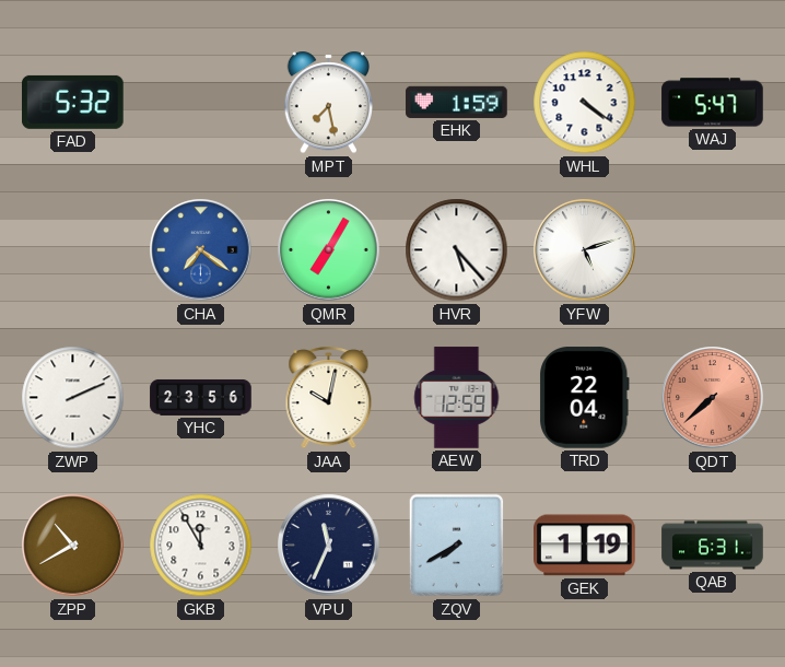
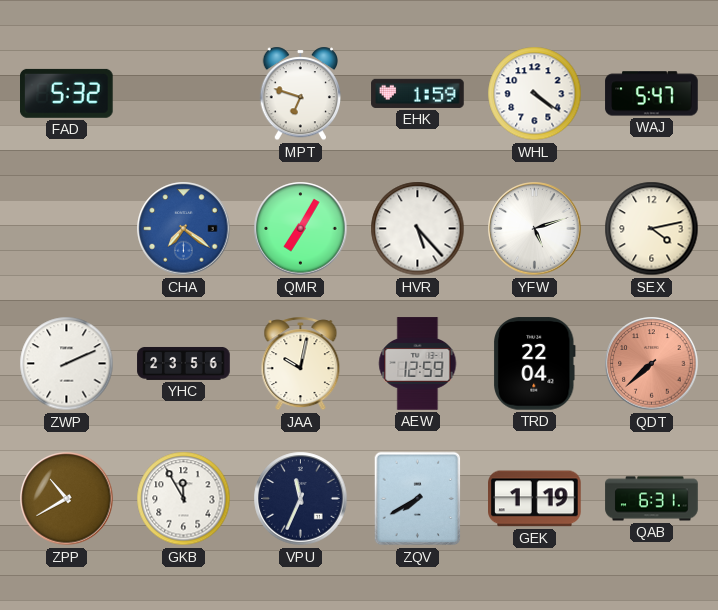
MPT: 7:28 -> 6:48
SEX: none -> 4:13
